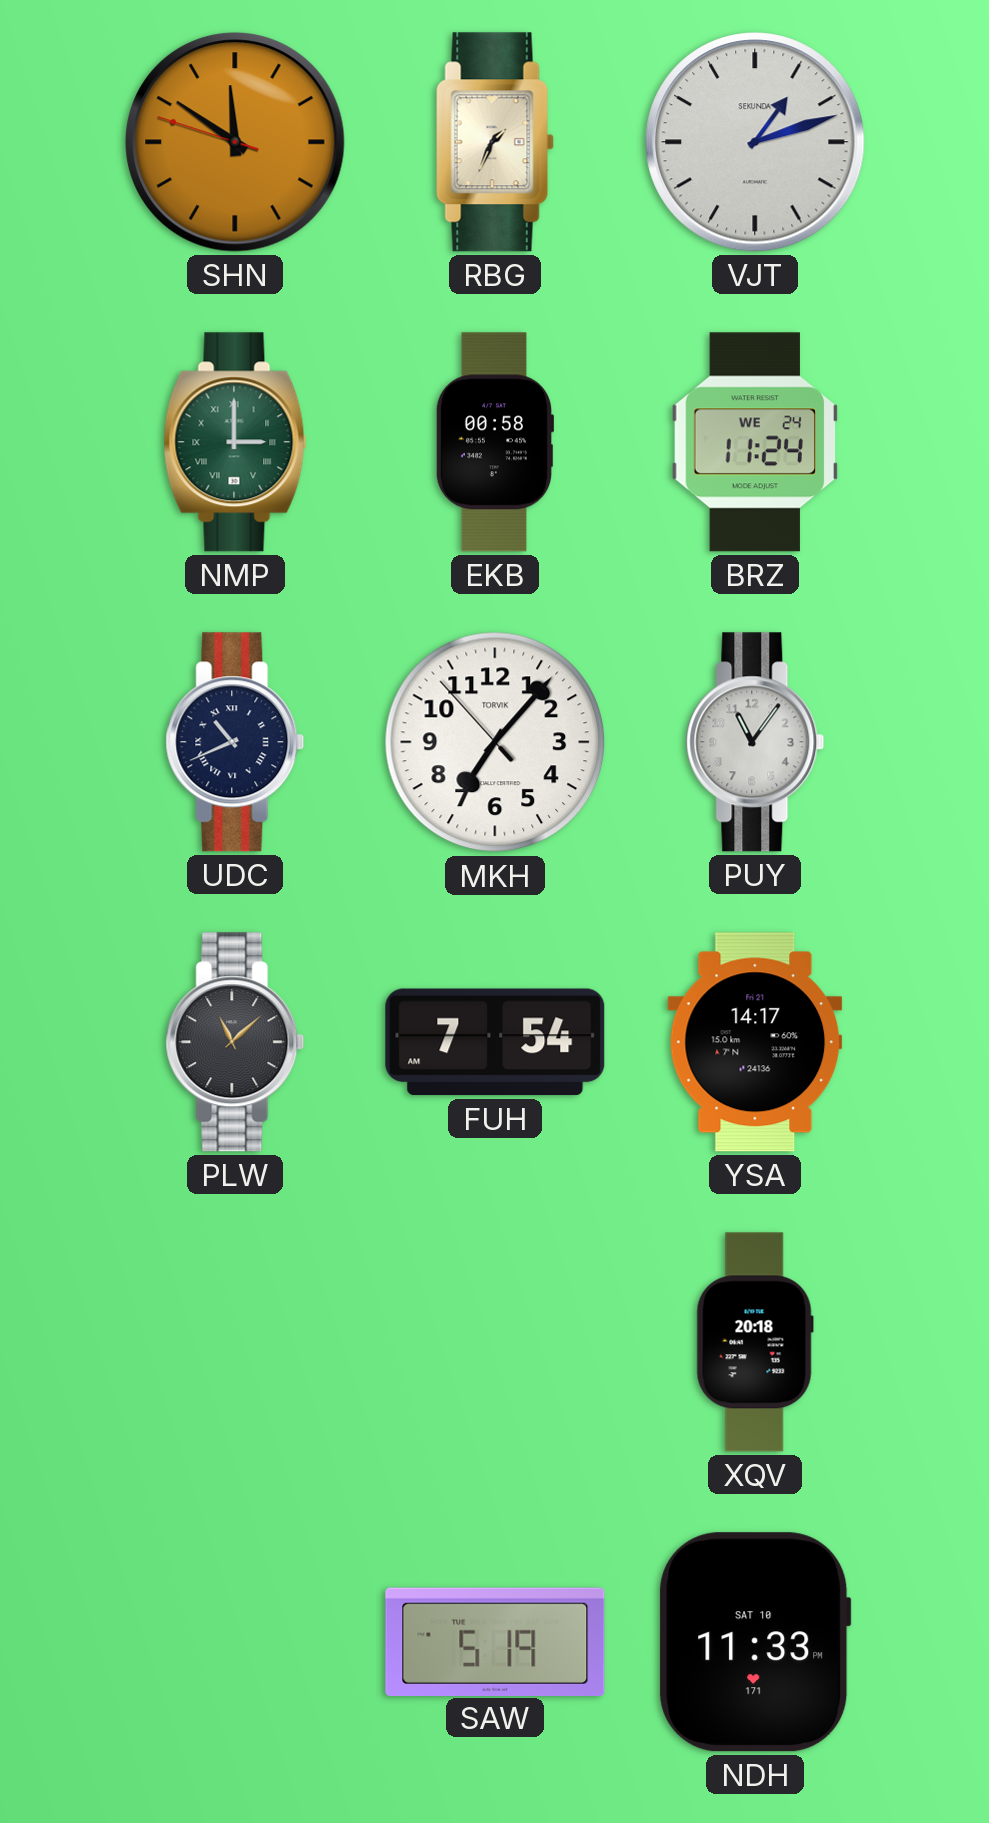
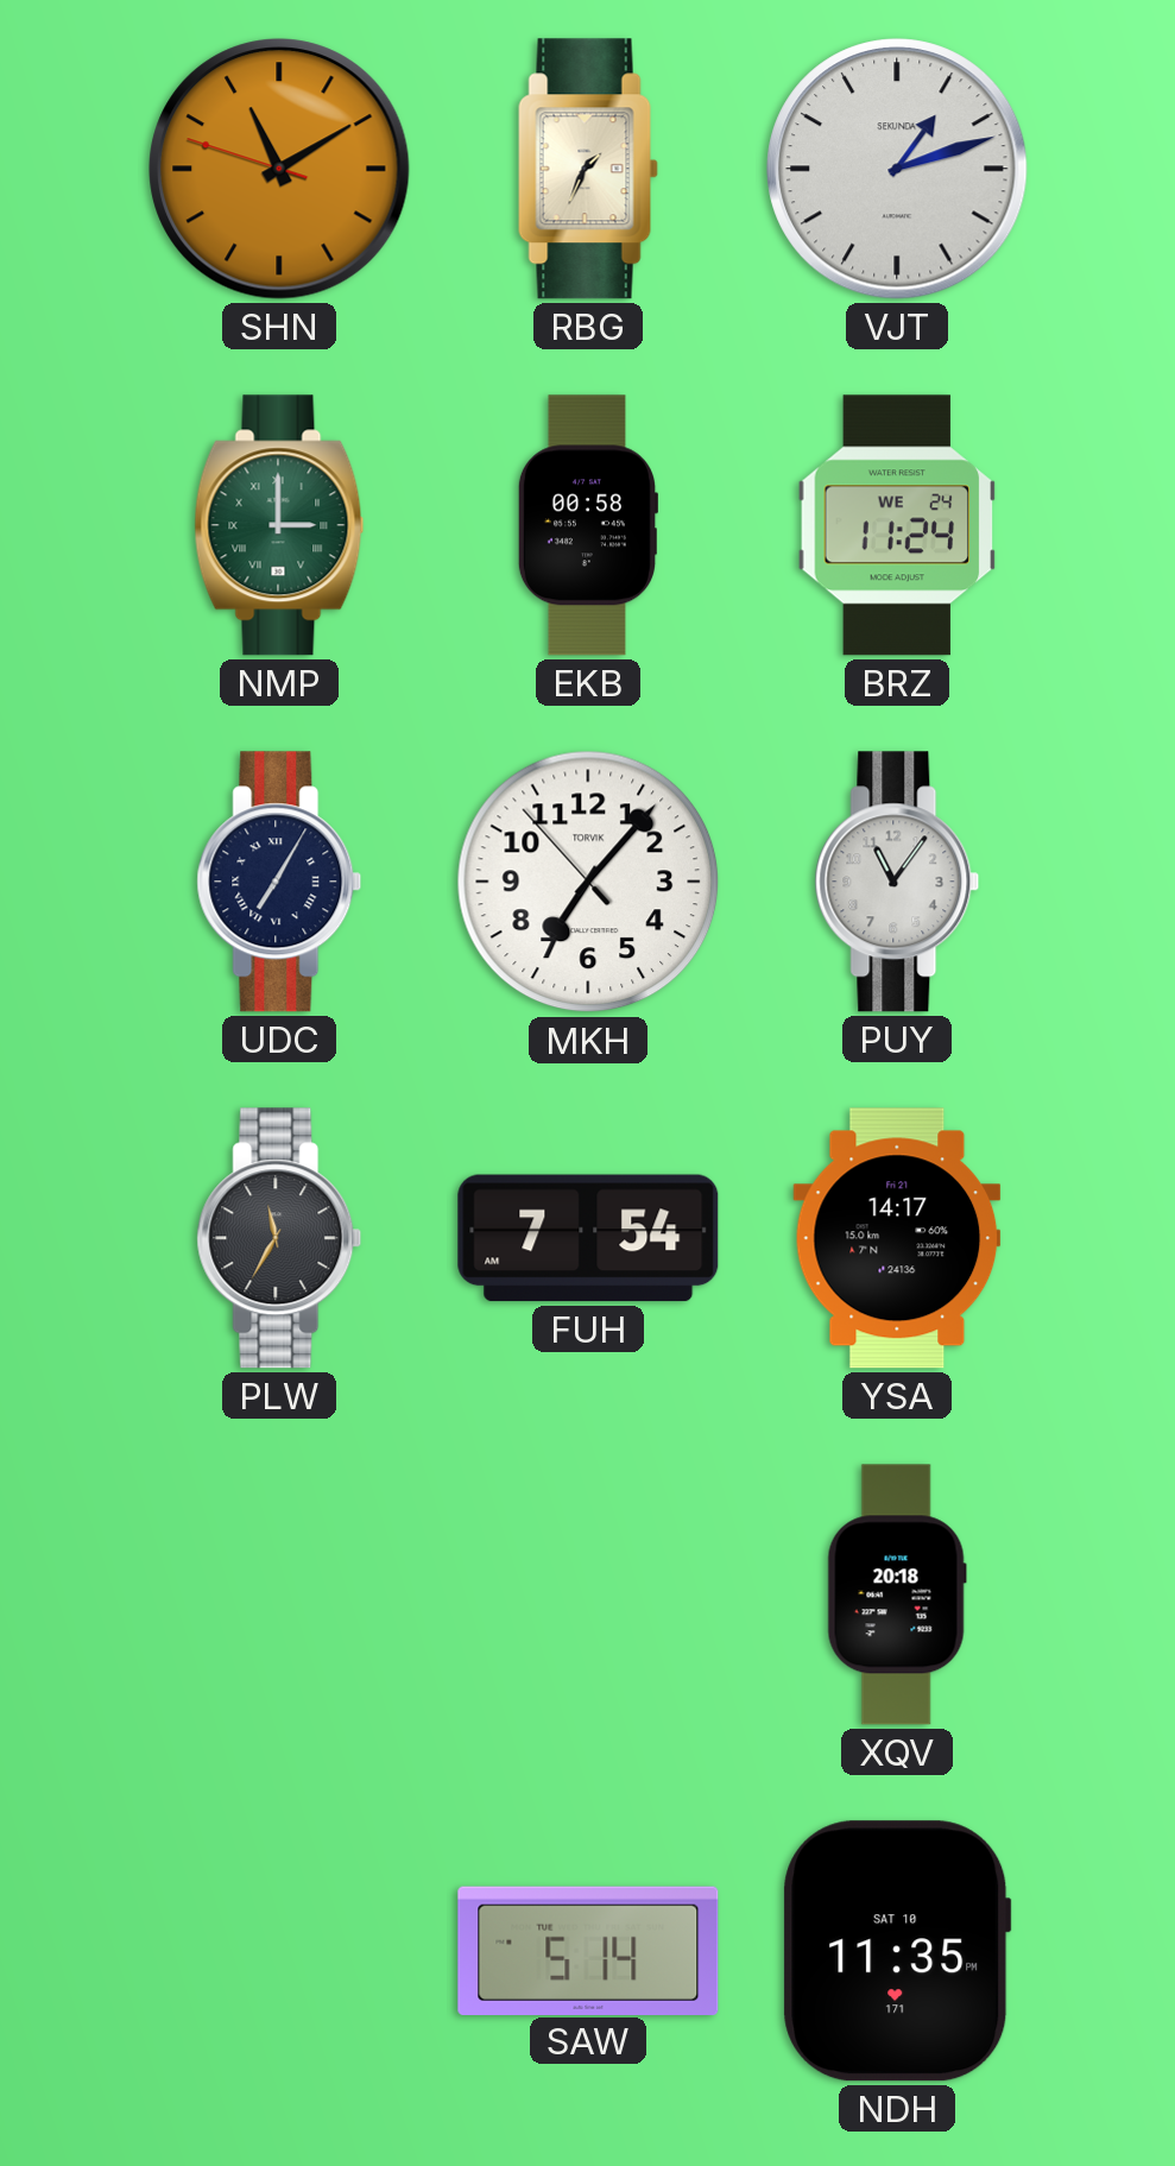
SHN: 11:50 -> 11:09
UDC: 10:41 -> 7:05
PLW: 11:08 -> 11:35
SAW: 5:19 -> 5:14
NDH: 11:33 -> 11:35
